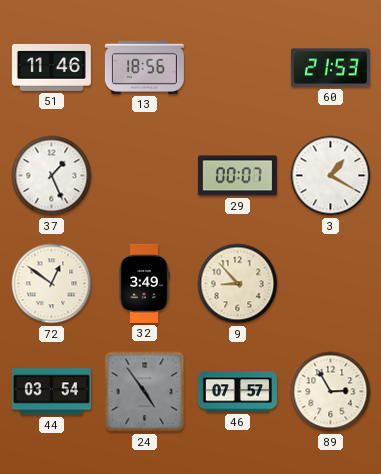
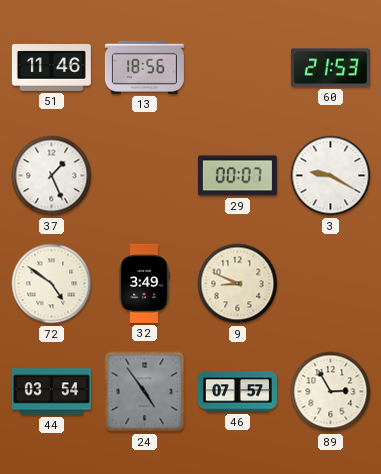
3: 1:20 -> 9:20
72: 12:51 -> 4:51
9: 8:53 -> 8:49
